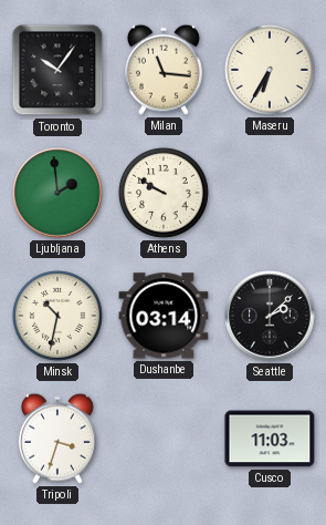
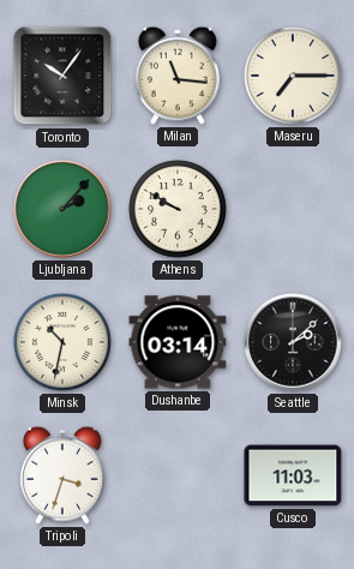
Maseru: 6:35 -> 7:15
Ljubljana: 1:59 -> 2:07
